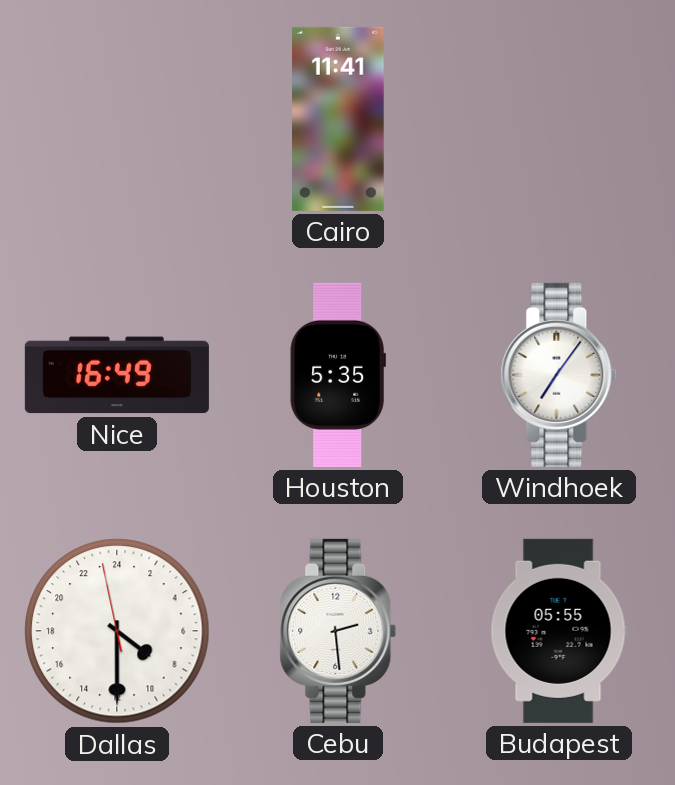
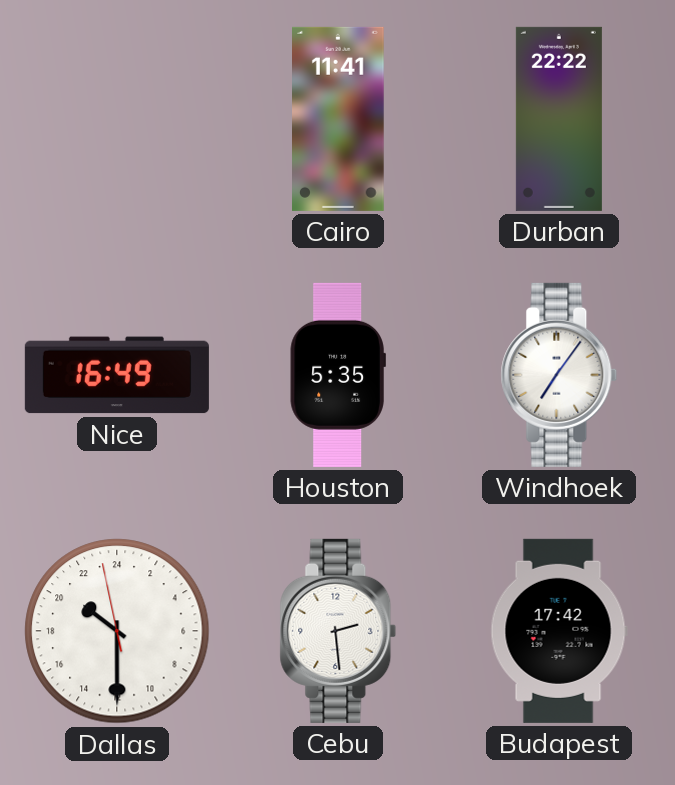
Durban: none -> 22:22
Dallas: 8:29 -> 20:29
Budapest: 05:55 -> 17:42
